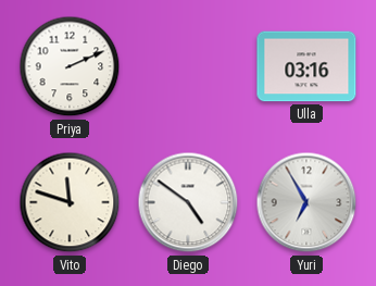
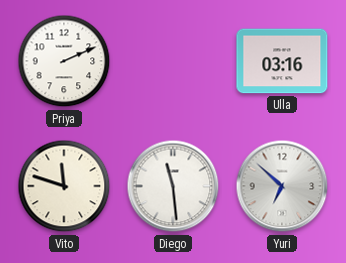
Diego: 4:51 -> 11:29
Yuri: 6:55 -> 6:52
